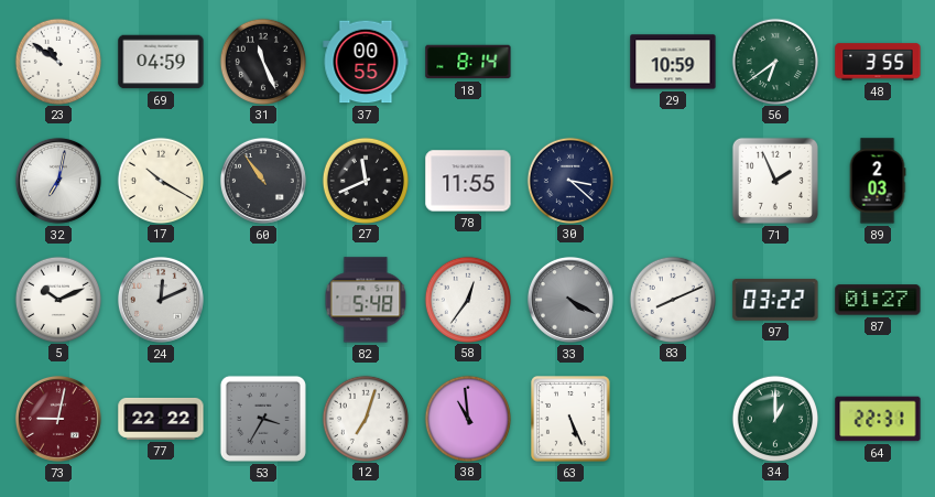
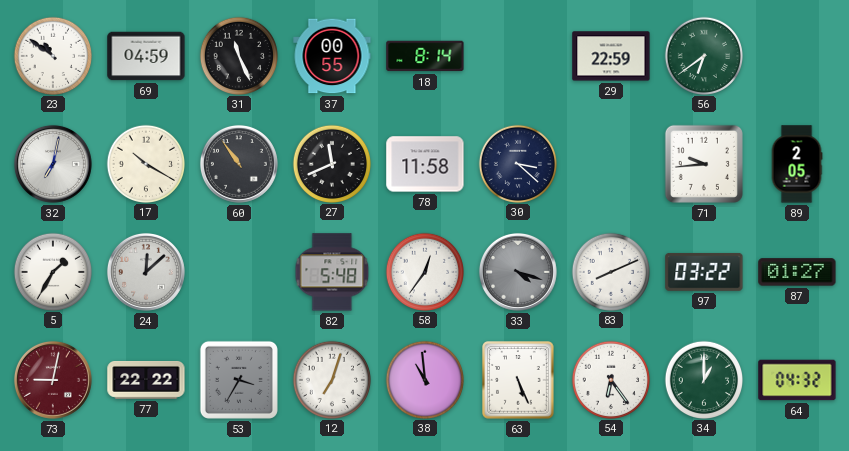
29: 10:59 -> 22:59
48: 3:55 -> none
78: 11:55 -> 11:58
71: 1:56 -> 9:44
89: 2:03 -> 2:05
5: 10:11 -> 1:35
24: 12:11 -> 12:08
33: 4:20 -> 4:18
54: none -> 6:24
64: 22:31 -> 04:32
